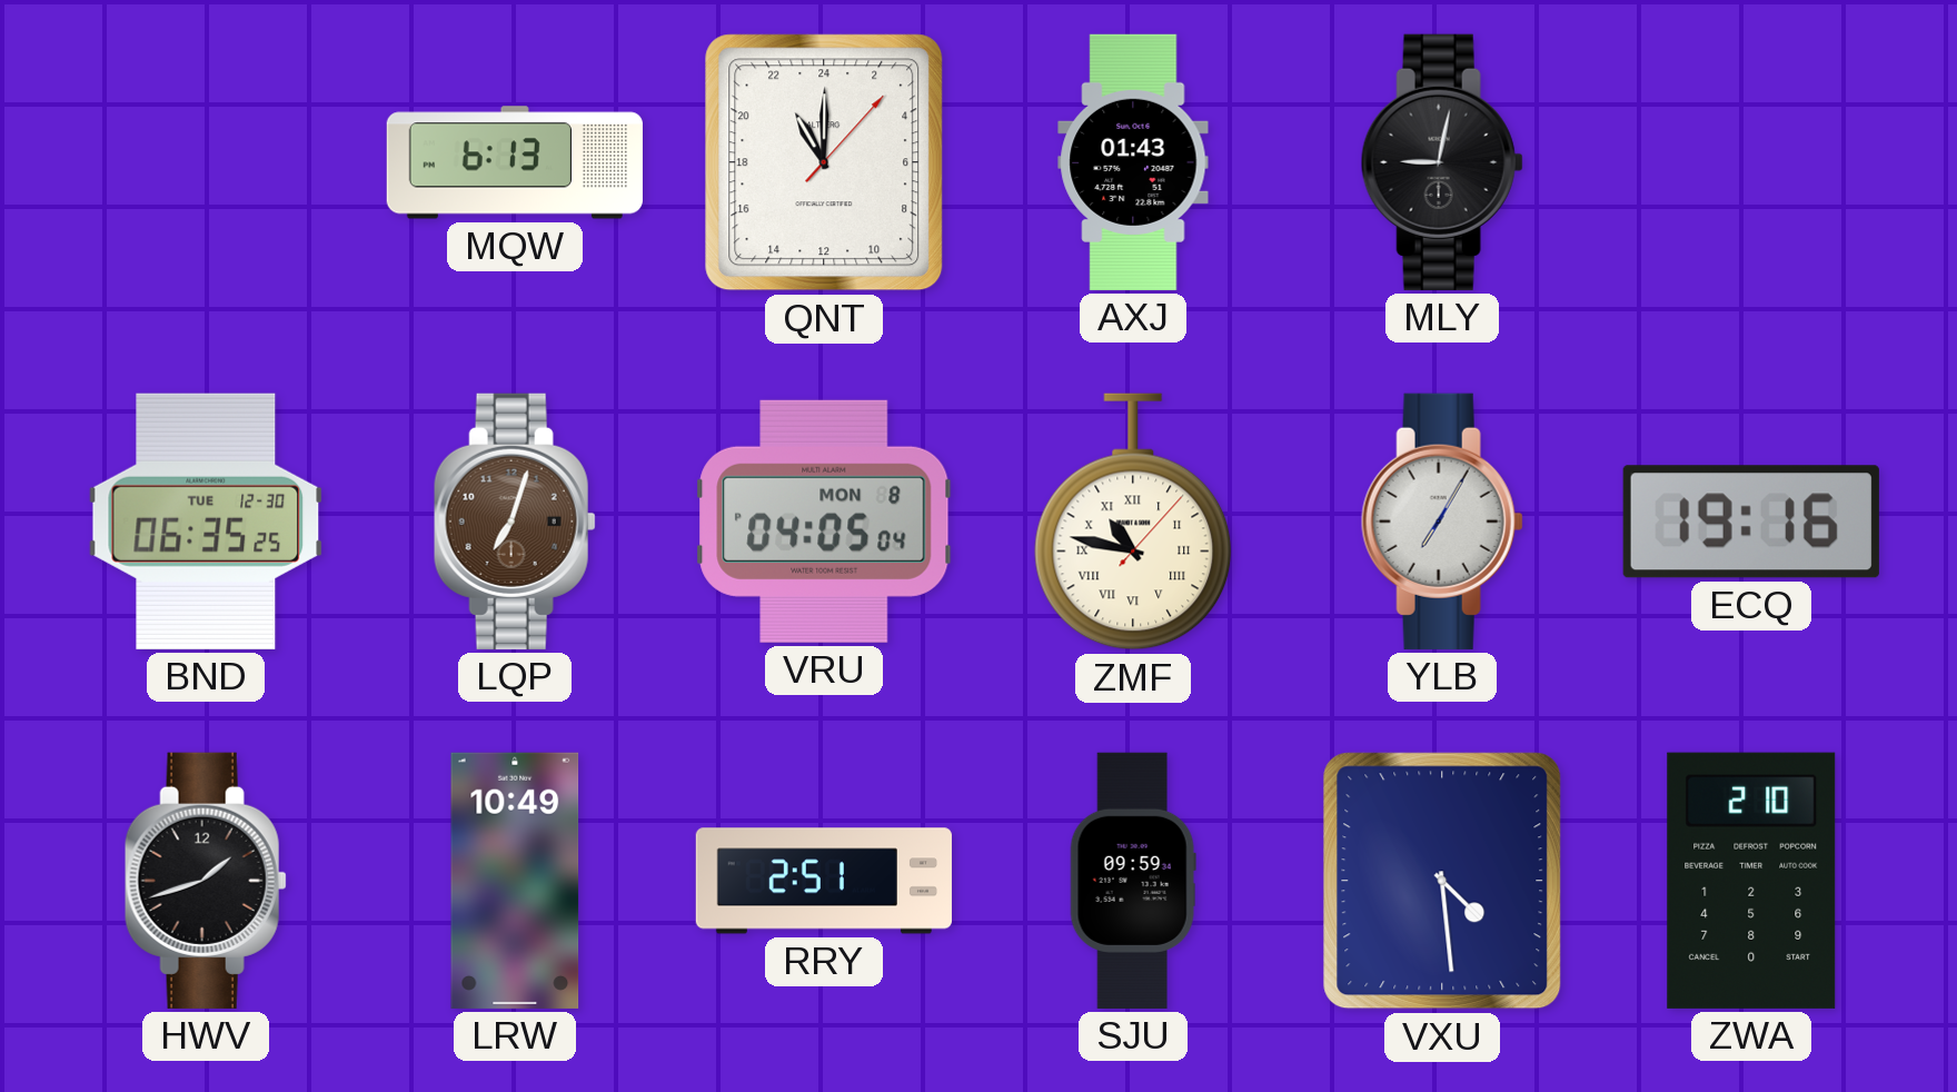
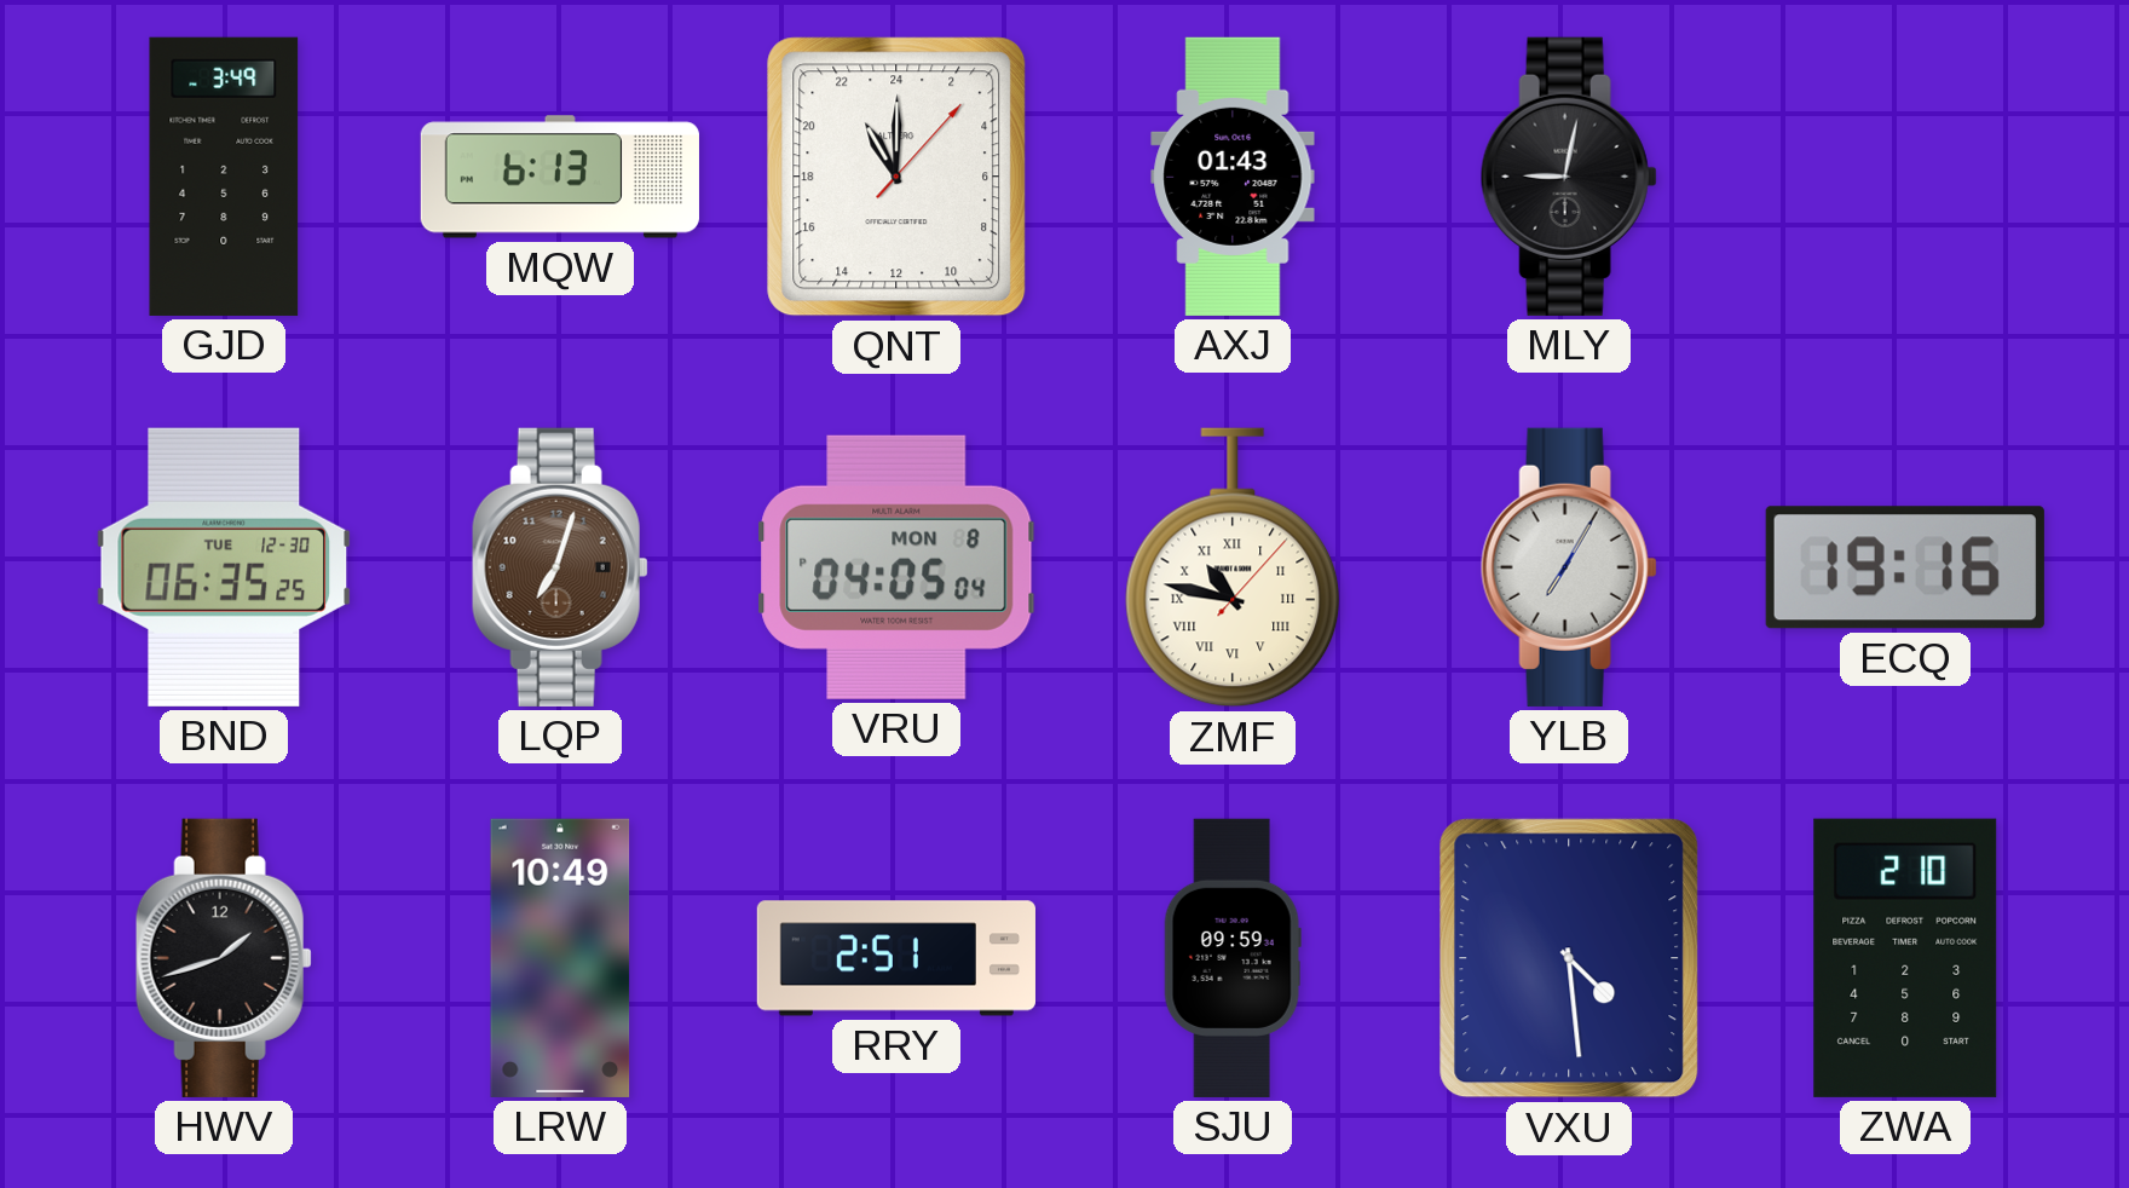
GJD: none -> 3:49
